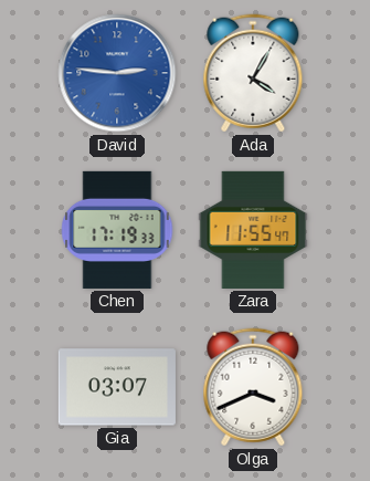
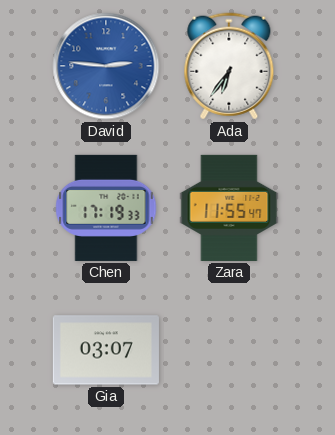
Ada: 4:05 -> 6:36
Olga: 3:41 -> none
